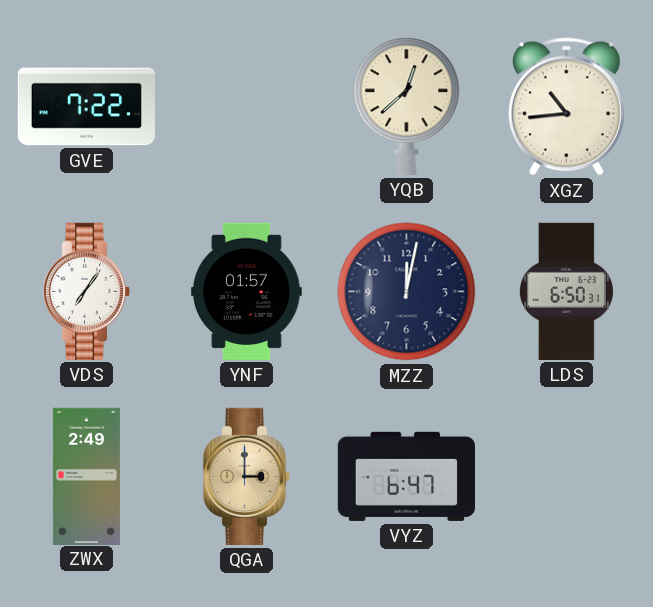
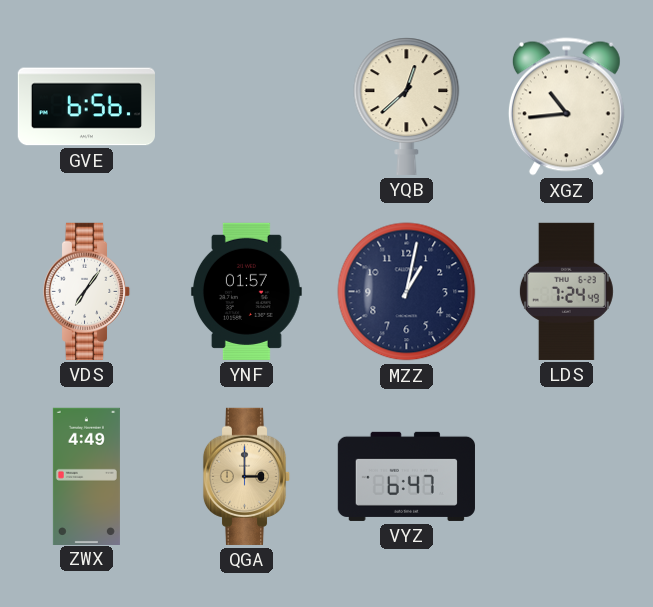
GVE: 7:22 -> 6:56
MZZ: 12:02 -> 1:02
LDS: 6:50 -> 7:24
ZWX: 2:49 -> 4:49
